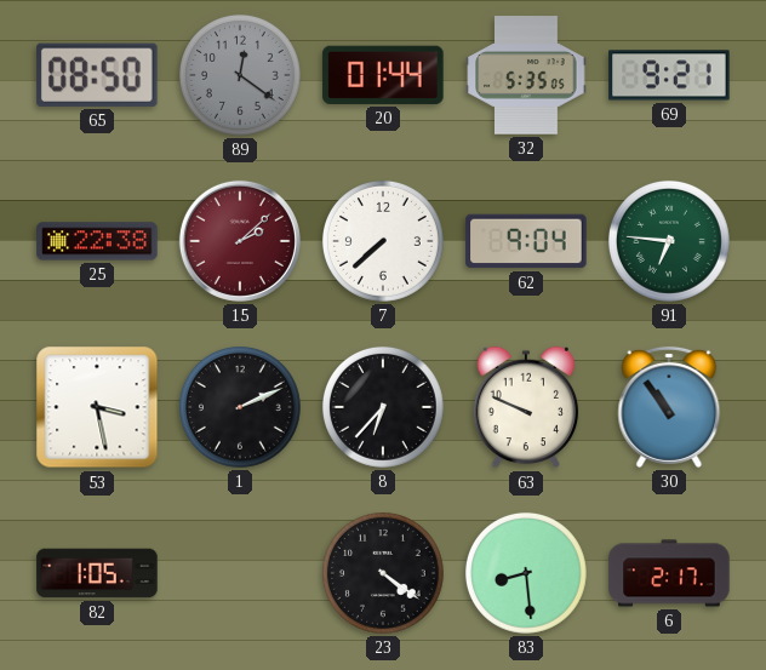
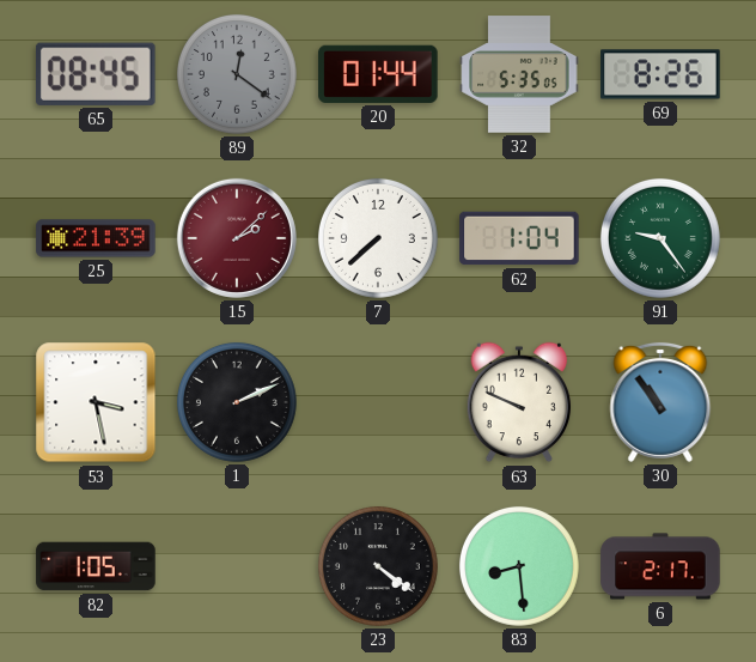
65: 08:50 -> 08:45
69: 9:21 -> 8:26
25: 22:38 -> 21:39
62: 9:04 -> 1:04
91: 6:46 -> 9:24
8: 6:37 -> none
